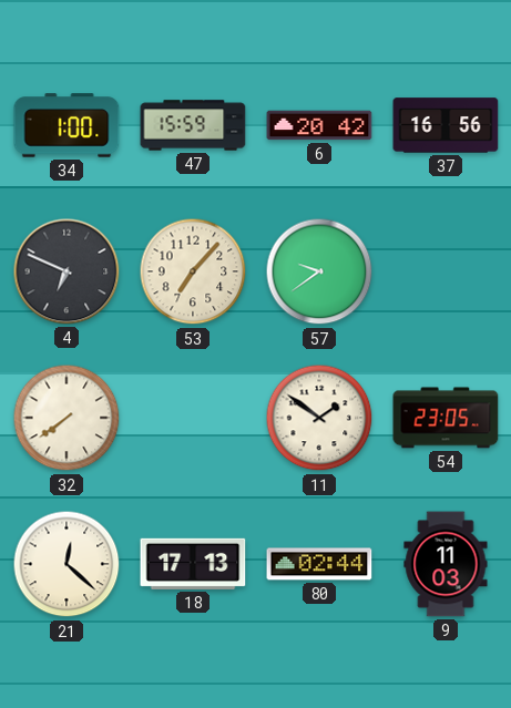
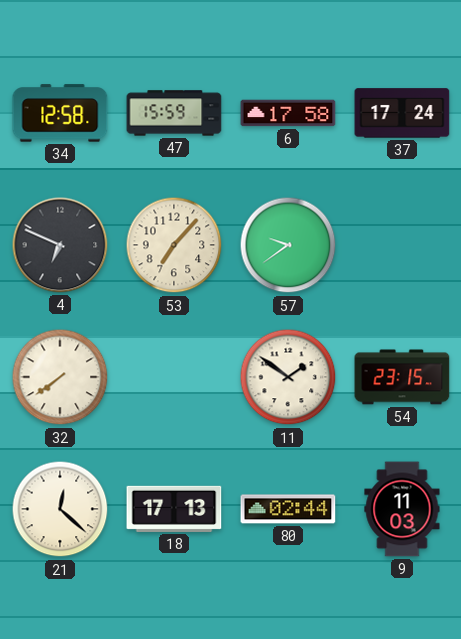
34: 1:00 -> 12:58
6: 20:42 -> 17:58
37: 16:56 -> 17:24
54: 23:05 -> 23:15
